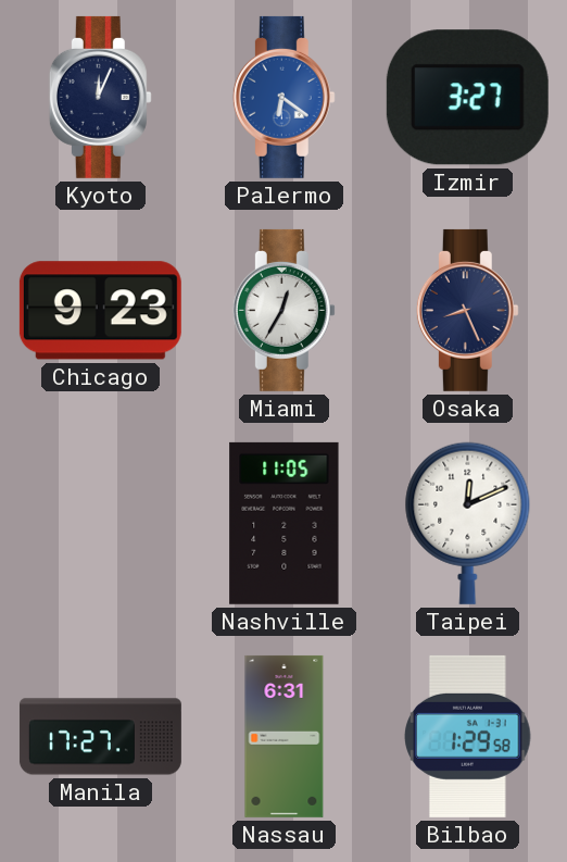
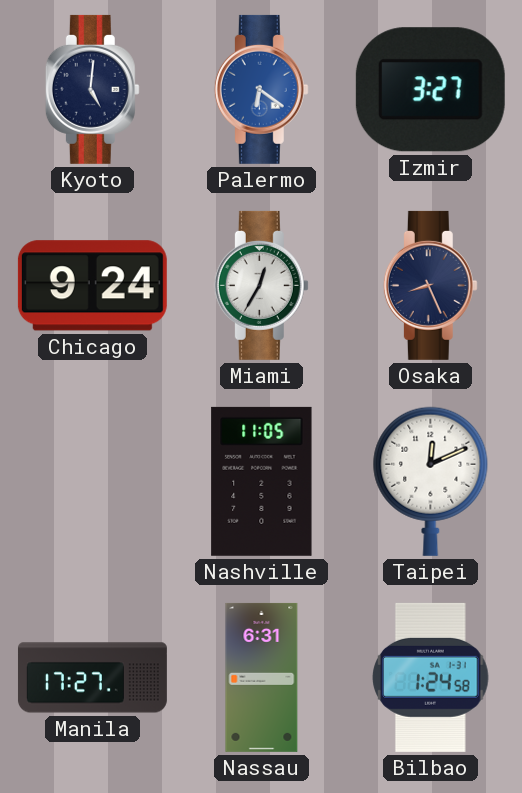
Kyoto: 12:04 -> 5:01
Chicago: 9:23 -> 9:24
Bilbao: 1:29 -> 1:24
